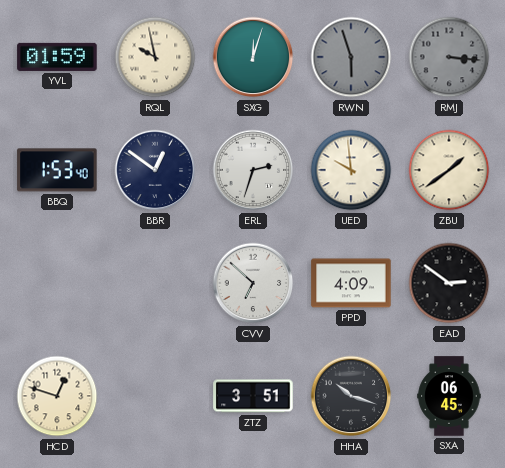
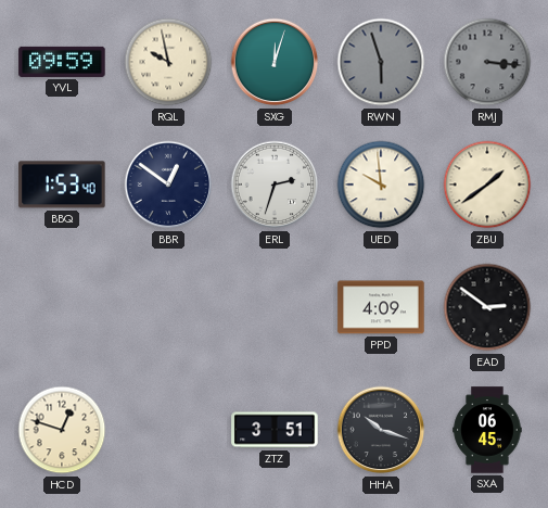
YVL: 01:59 -> 09:59
CVV: 6:52 -> none
